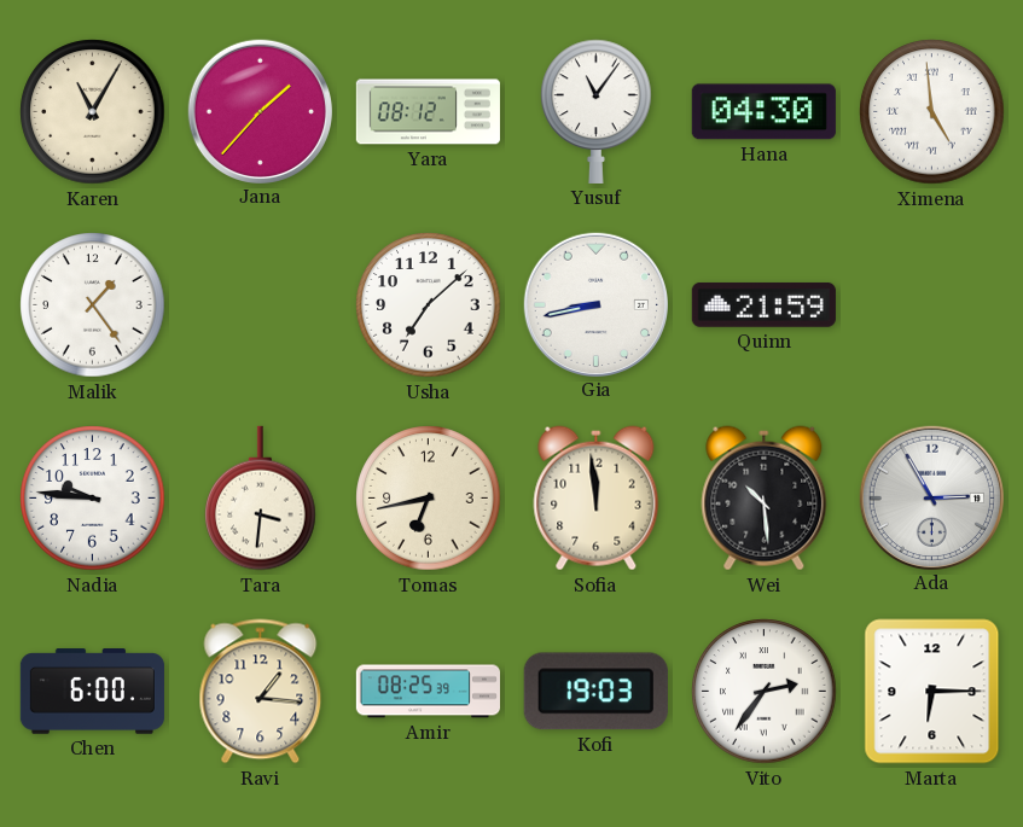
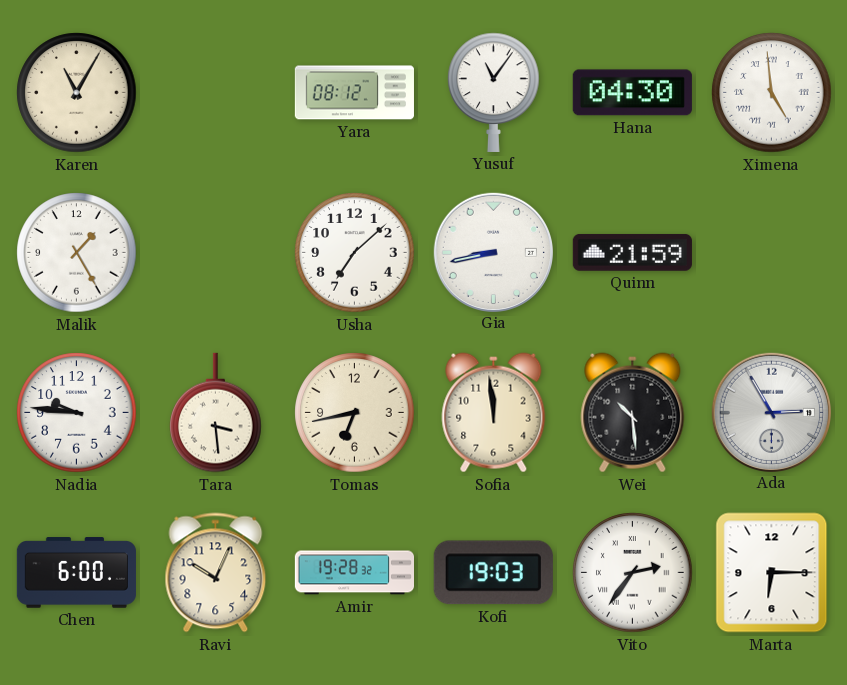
Jana: 1:37 -> none
Malik: 1:24 -> 1:25
Tara: 3:31 -> 3:29
Ravi: 1:16 -> 10:04
Amir: 08:25 -> 19:28
